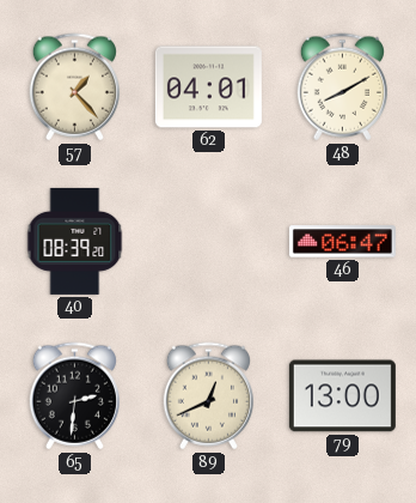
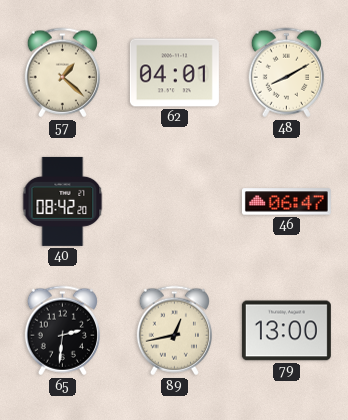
57: 1:23 -> 1:22
40: 08:39 -> 08:42
89: 12:41 -> 12:43
